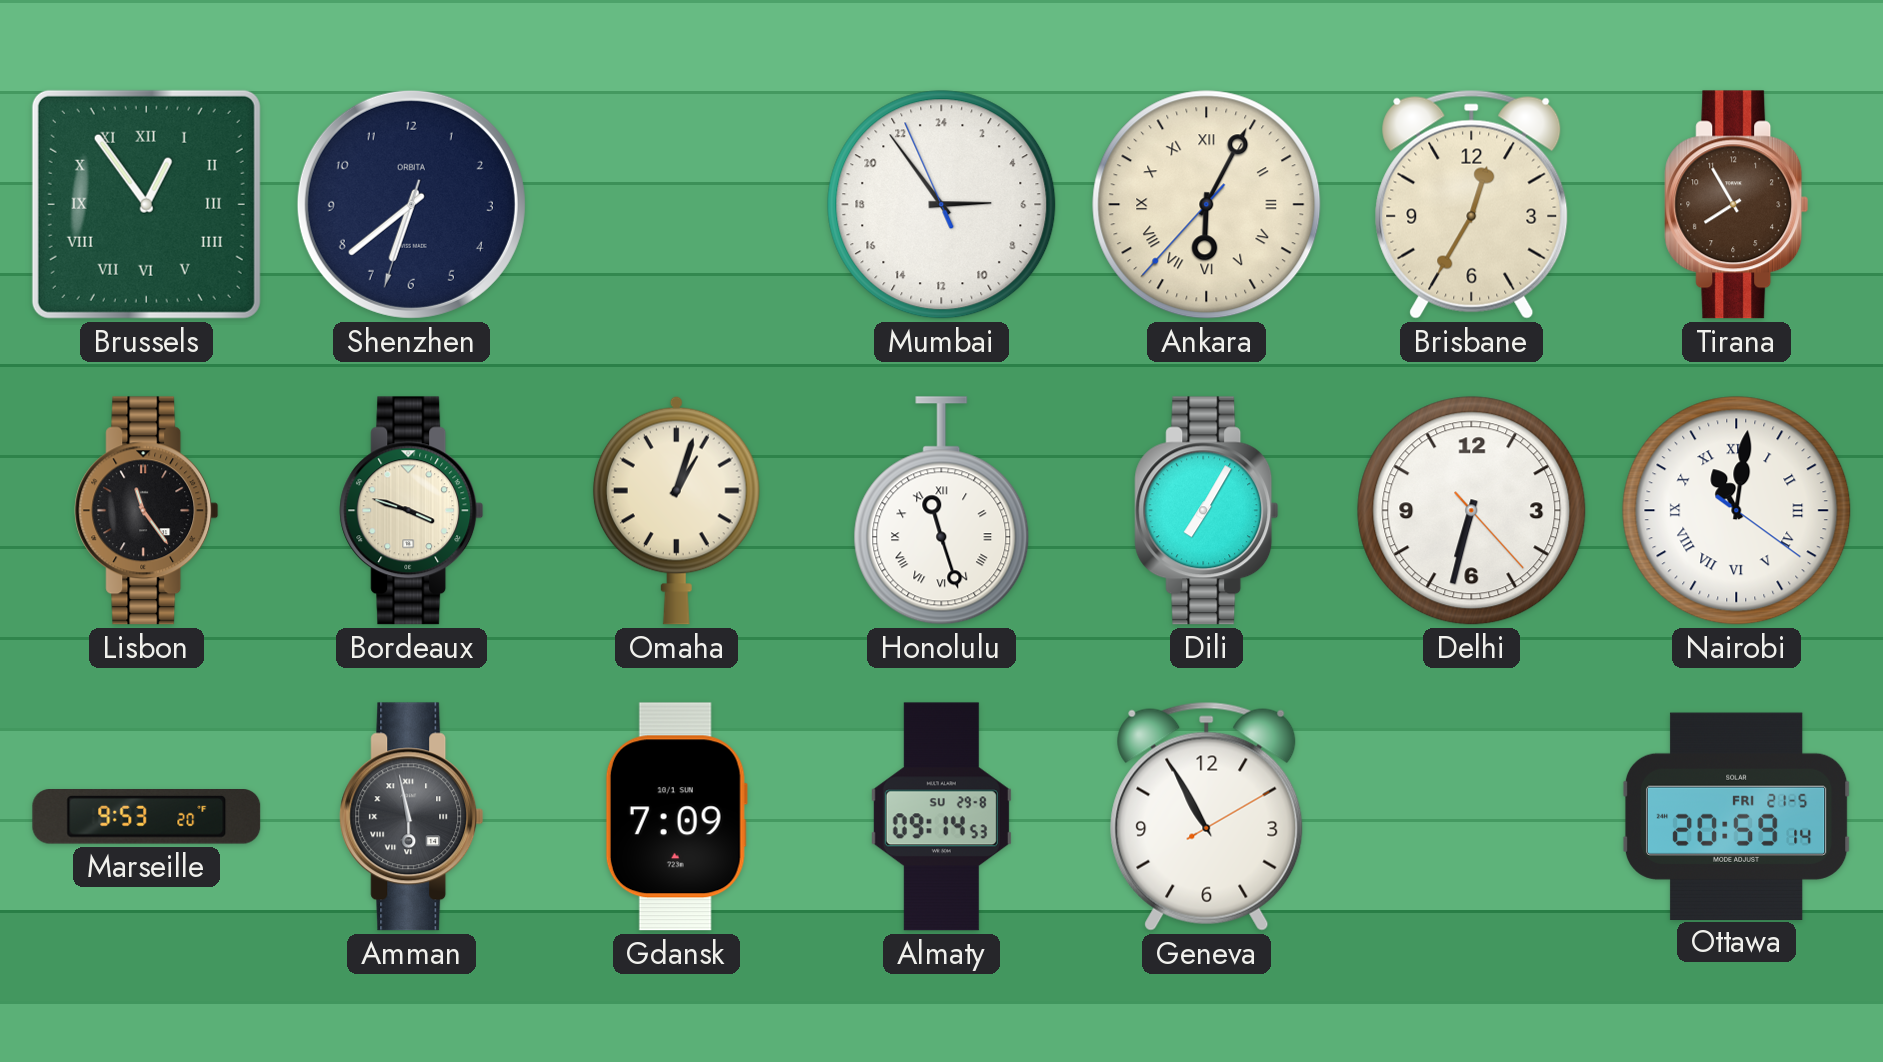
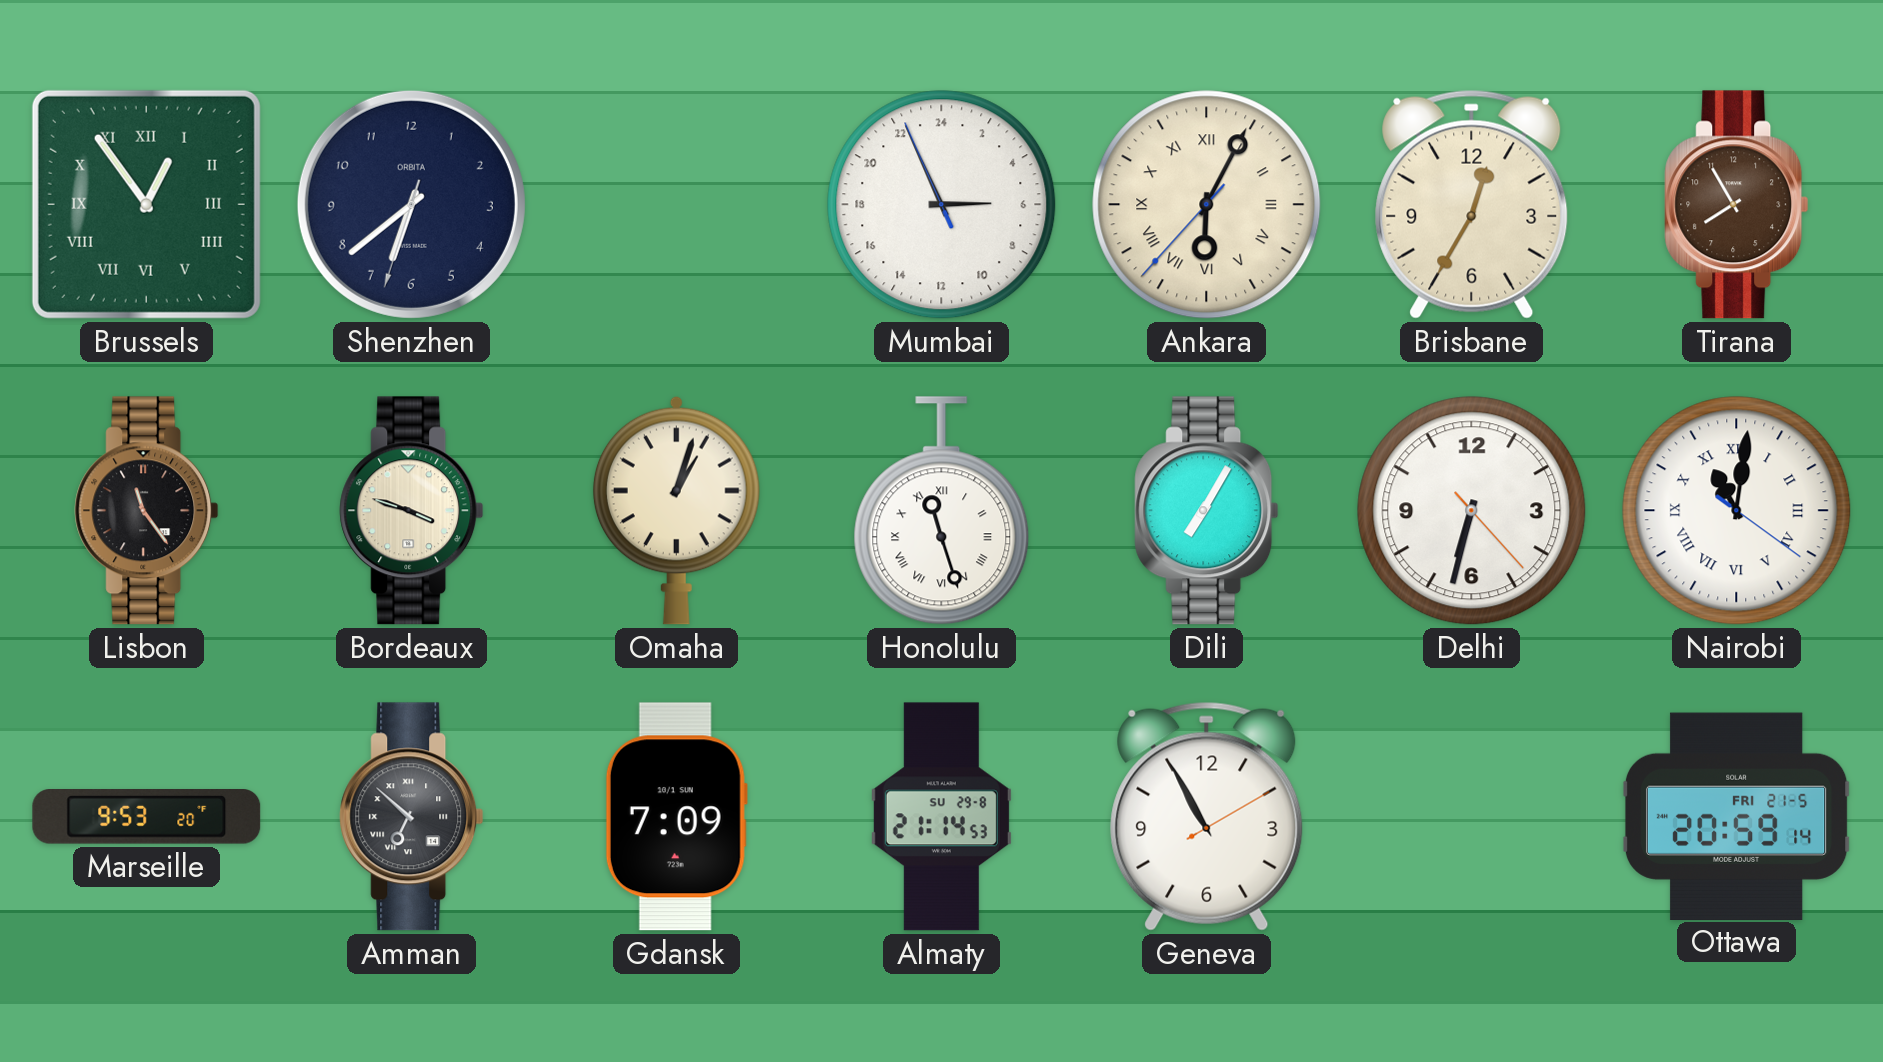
Mumbai: 5:53 -> 5:55
Amman: 5:58 -> 6:52
Almaty: 09:14 -> 21:14
